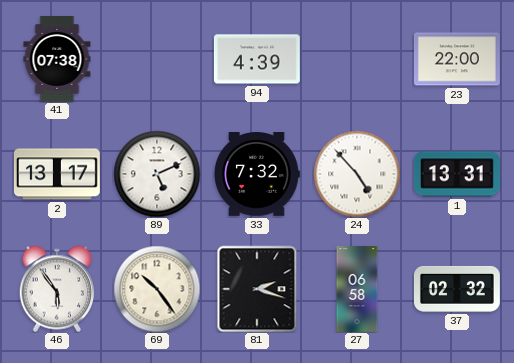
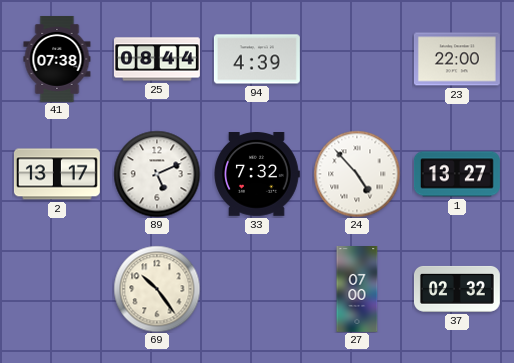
25: none -> 08:44
1: 13:31 -> 13:27
46: 5:54 -> none
81: 2:18 -> none
27: 06:58 -> 07:00
